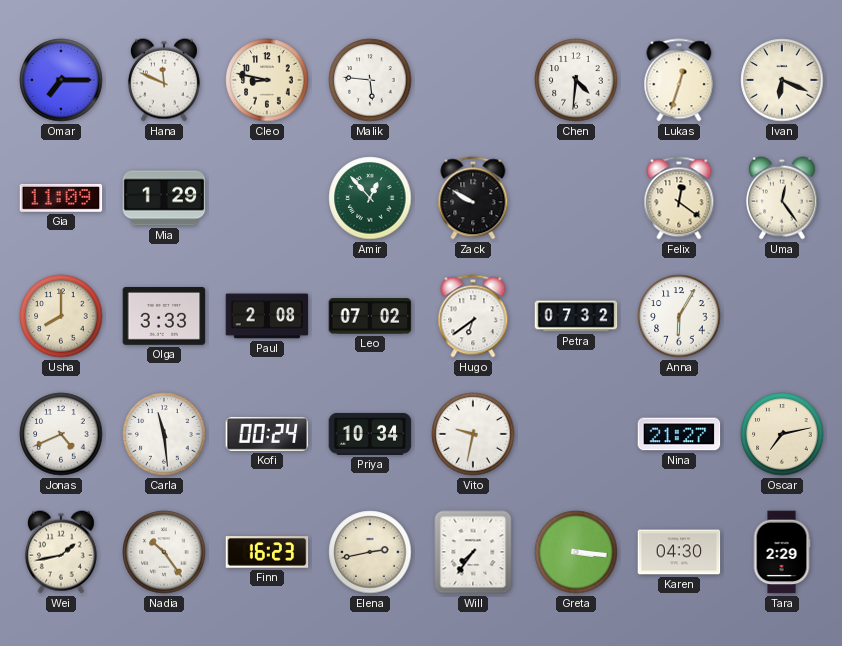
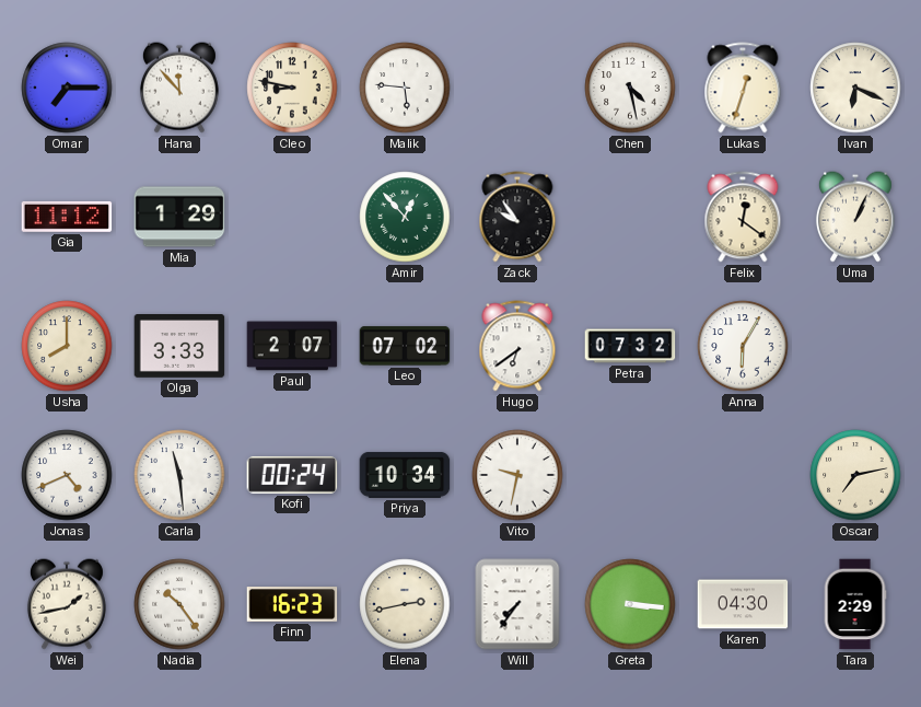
Hana: 11:49 -> 11:53
Chen: 4:31 -> 4:28
Gia: 11:09 -> 11:12
Zack: 9:50 -> 9:54
Uma: 12:24 -> 1:04
Paul: 2:08 -> 2:07
Nina: 21:27 -> none
